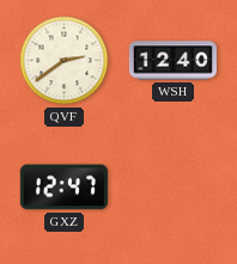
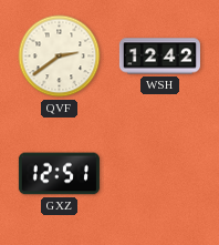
WSH: 12:40 -> 12:42
GXZ: 12:47 -> 12:51
